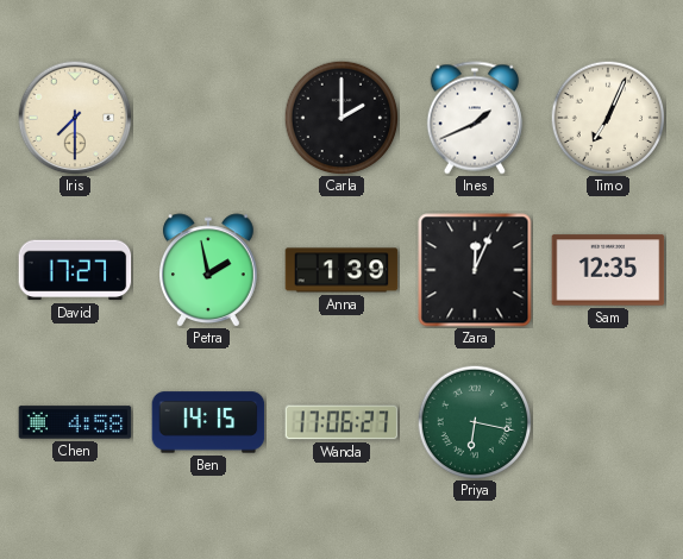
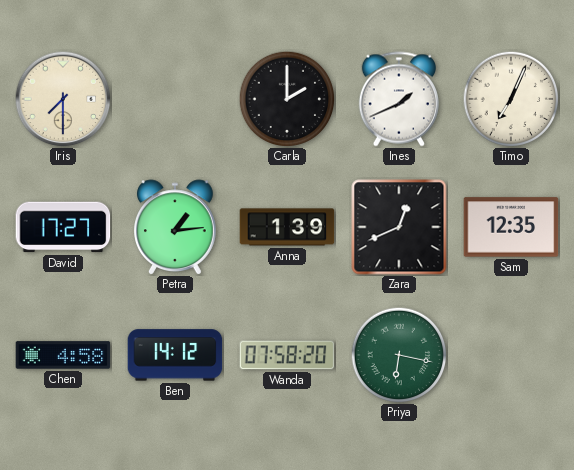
Petra: 1:58 -> 1:14
Zara: 12:04 -> 12:41
Ben: 14:15 -> 14:12
Wanda: 17:06 -> 07:58
